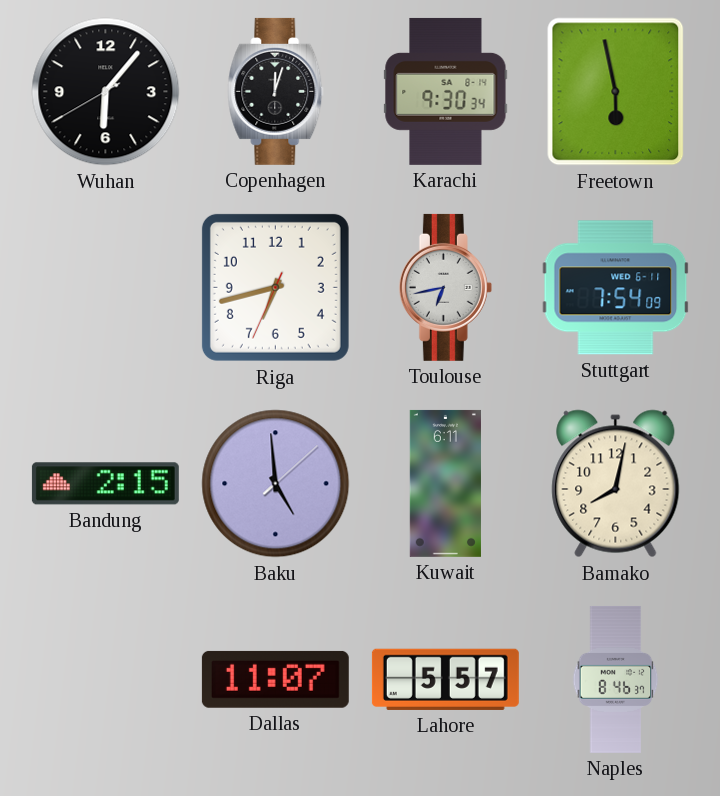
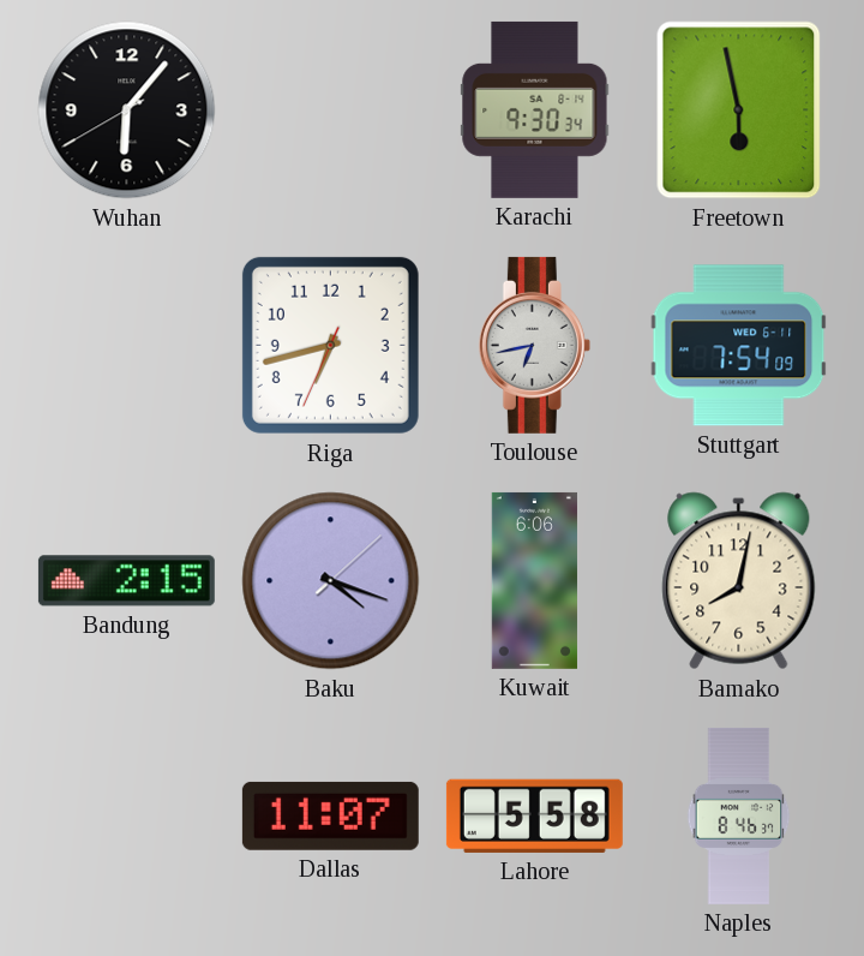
Copenhagen: 12:03 -> none
Baku: 4:59 -> 4:18
Kuwait: 6:11 -> 6:06
Lahore: 5:57 -> 5:58
